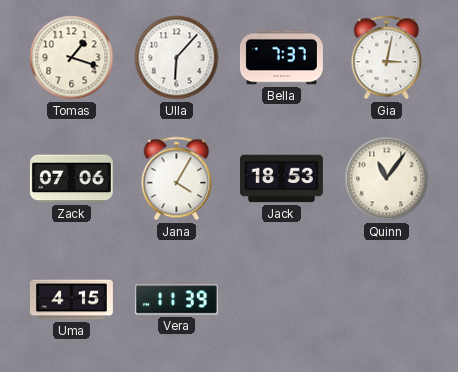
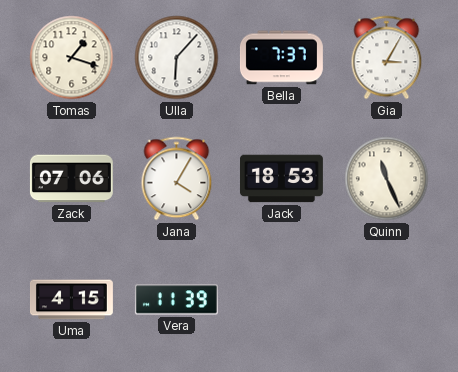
Gia: 3:02 -> 3:05
Quinn: 11:06 -> 11:26
